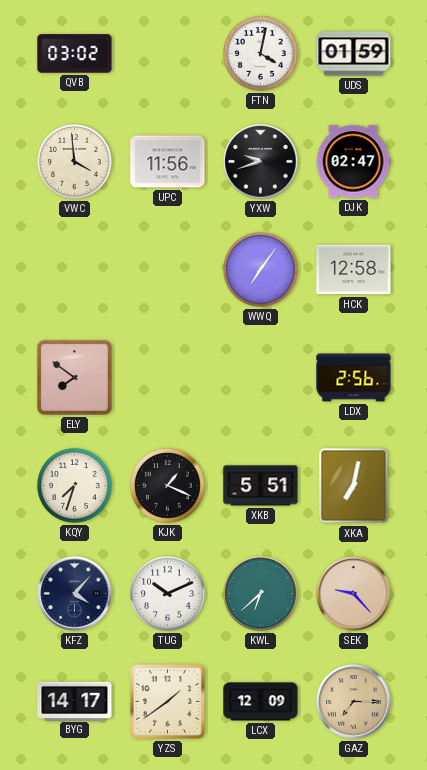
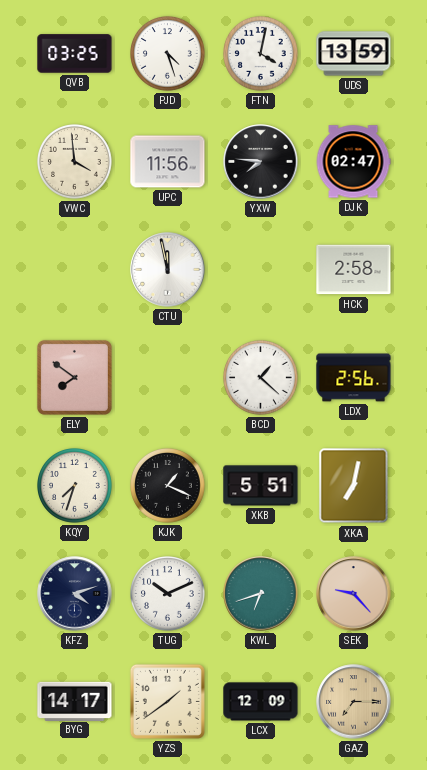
QVB: 03:02 -> 03:25
PJD: none -> 4:27
UDS: 01:59 -> 13:59
YXW: 9:42 -> 7:46
CTU: none -> 11:58
WWQ: 7:06 -> none
HCK: 12:58 -> 2:58
BCD: none -> 1:22
KFZ: 4:07 -> 4:12
KWL: 6:38 -> 6:42
